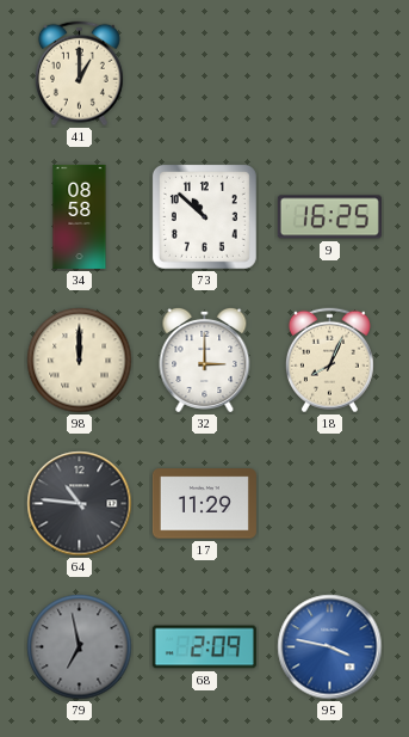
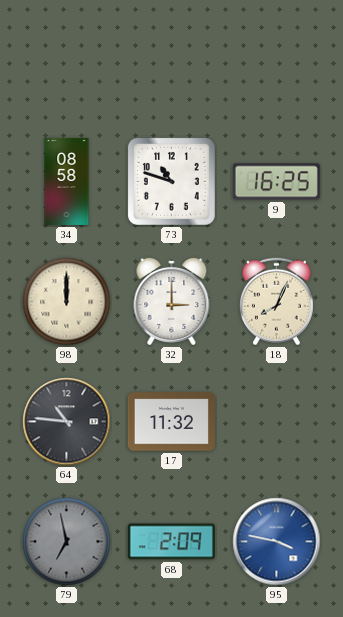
41: 1:00 -> none
73: 10:52 -> 10:48
17: 11:29 -> 11:32
